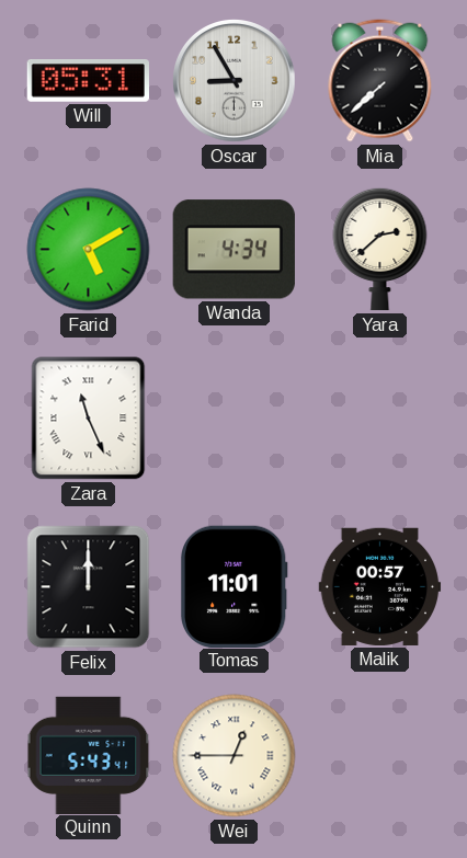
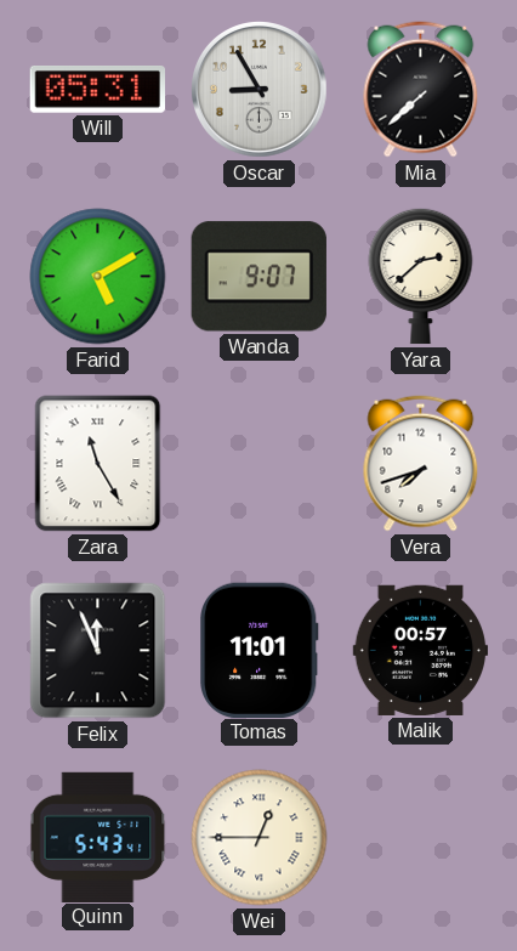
Wanda: 4:34 -> 9:07
Zara: 11:26 -> 11:25
Vera: none -> 7:42
Felix: 12:00 -> 11:56
